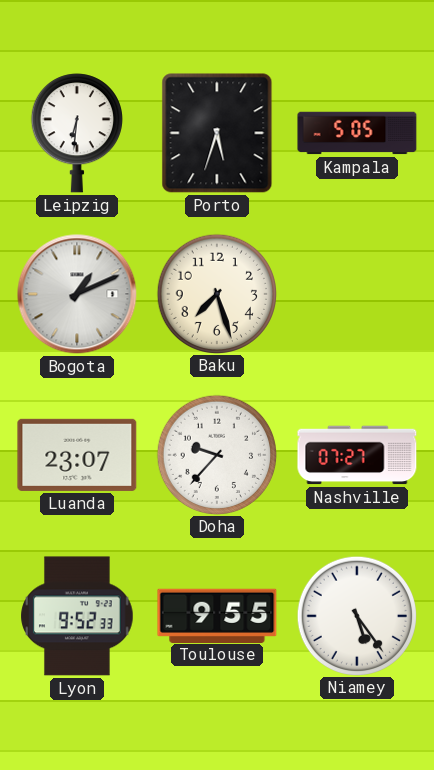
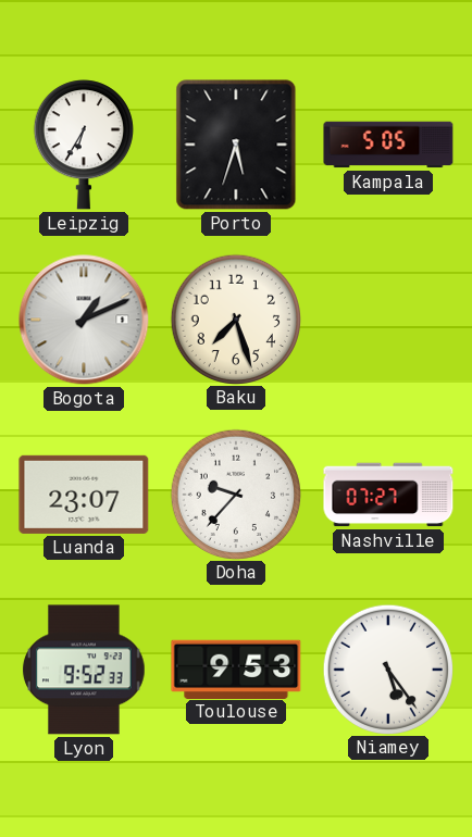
Leipzig: 6:31 -> 6:35
Toulouse: 9:55 -> 9:53
